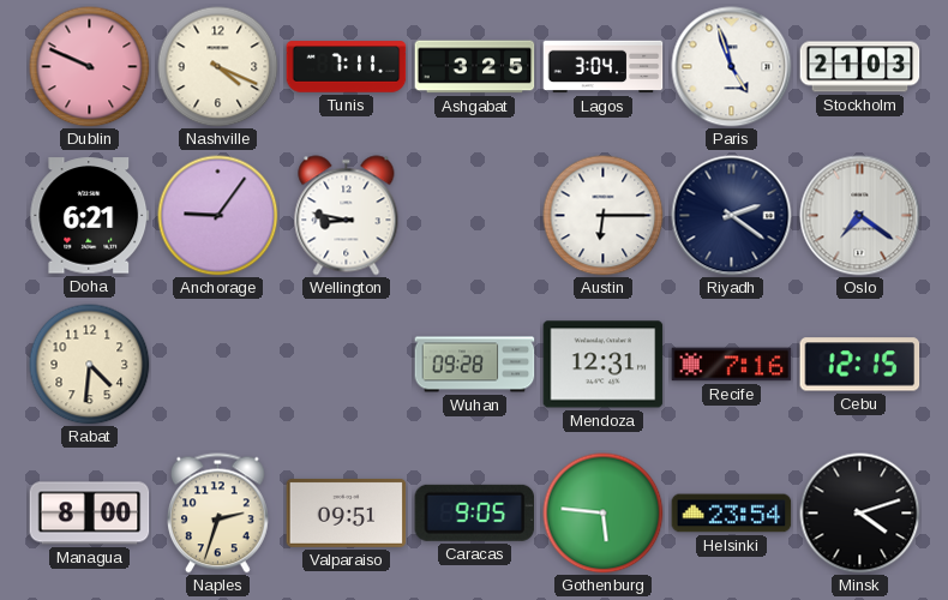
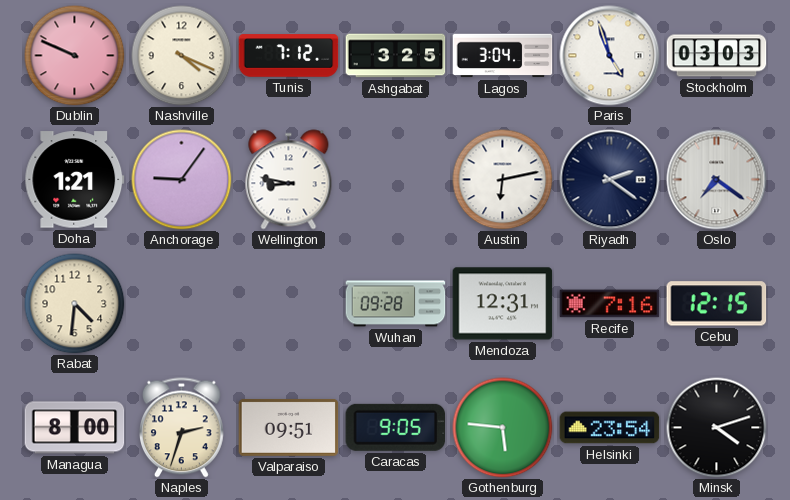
Tunis: 7:11 -> 7:12
Stockholm: 21:03 -> 03:03
Doha: 6:21 -> 1:21
Austin: 6:15 -> 6:13
